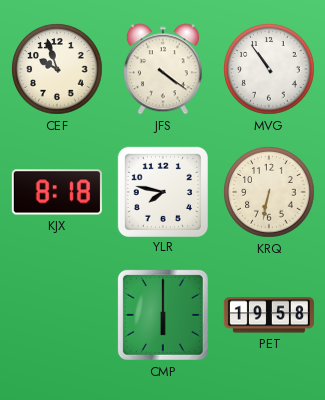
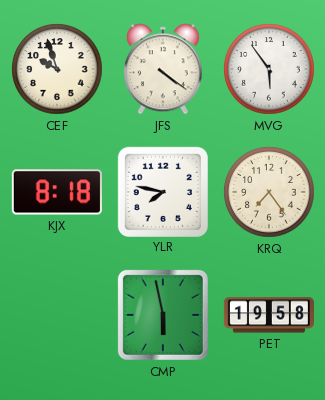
MVG: 10:54 -> 5:54
KRQ: 6:32 -> 7:24
CMP: 6:00 -> 5:58
